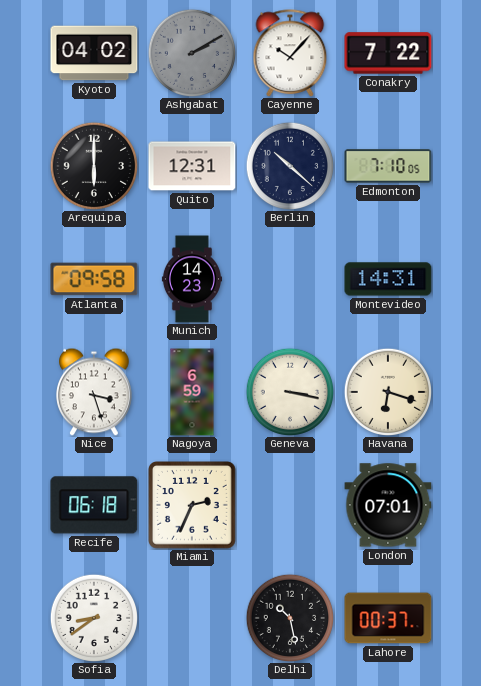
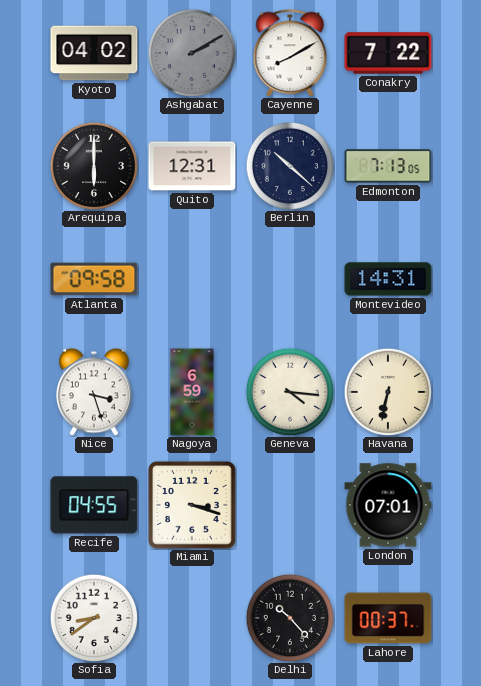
Cayenne: 10:07 -> 8:10
Edmonton: 7:10 -> 7:13
Munich: 14:23 -> none
Geneva: 3:17 -> 4:16
Havana: 6:18 -> 6:32
Recife: 06:18 -> 04:55
Miami: 2:34 -> 3:18
Delhi: 10:28 -> 10:23
